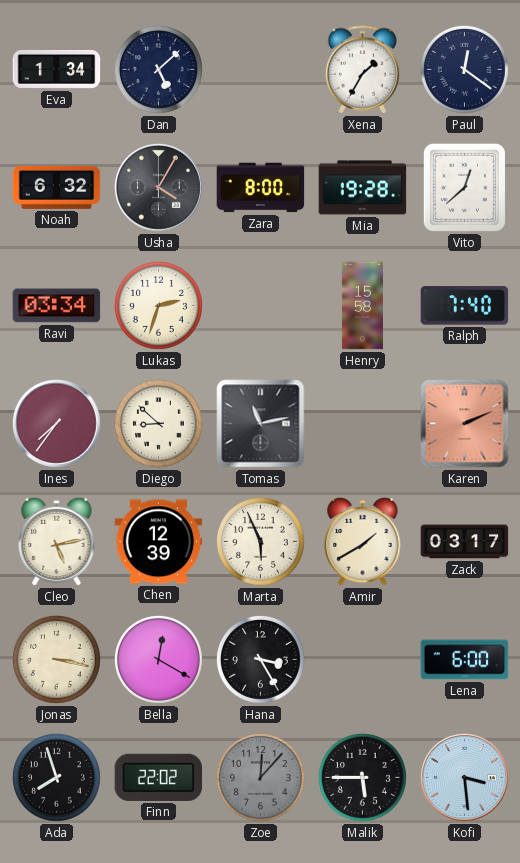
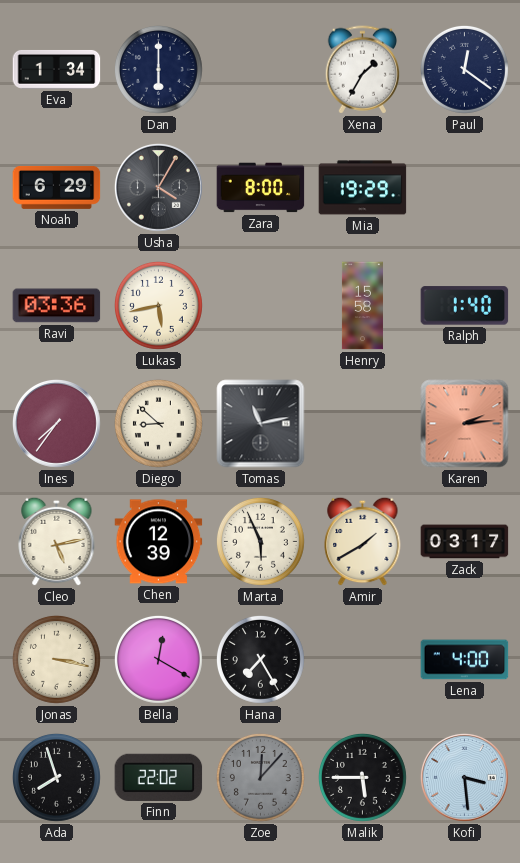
Dan: 5:08 -> 6:00
Noah: 6:32 -> 6:29
Mia: 19:28 -> 19:29
Vito: 12:38 -> none
Ravi: 03:34 -> 03:36
Lukas: 2:33 -> 5:43
Ralph: 7:40 -> 1:40
Karen: 2:11 -> 2:14
Hana: 3:25 -> 7:25
Lena: 6:00 -> 4:00
